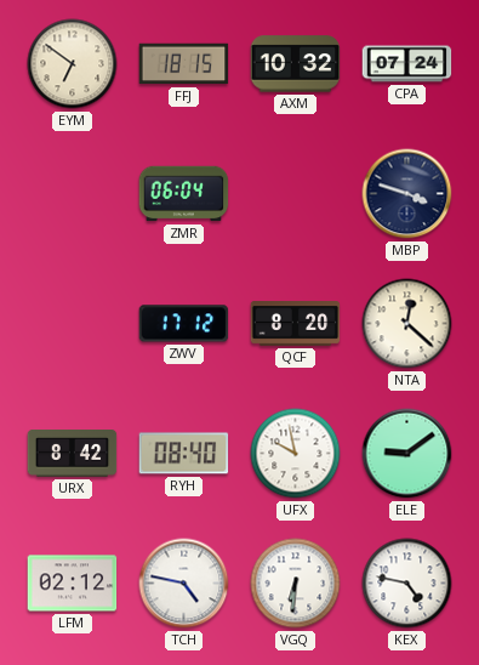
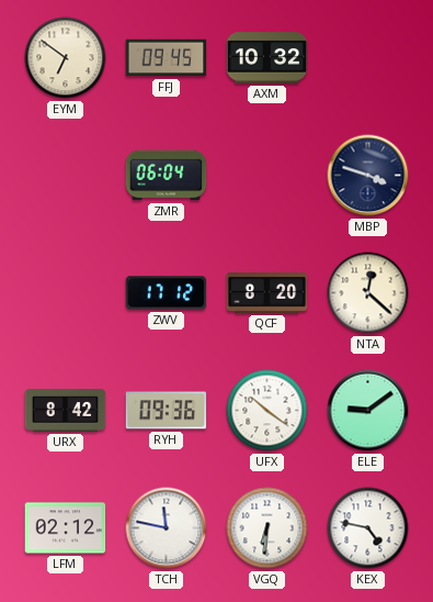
FFJ: 18:15 -> 09:45
CPA: 07:24 -> none
RYH: 08:40 -> 09:36
UFX: 9:58 -> 10:21
TCH: 4:47 -> 11:47
